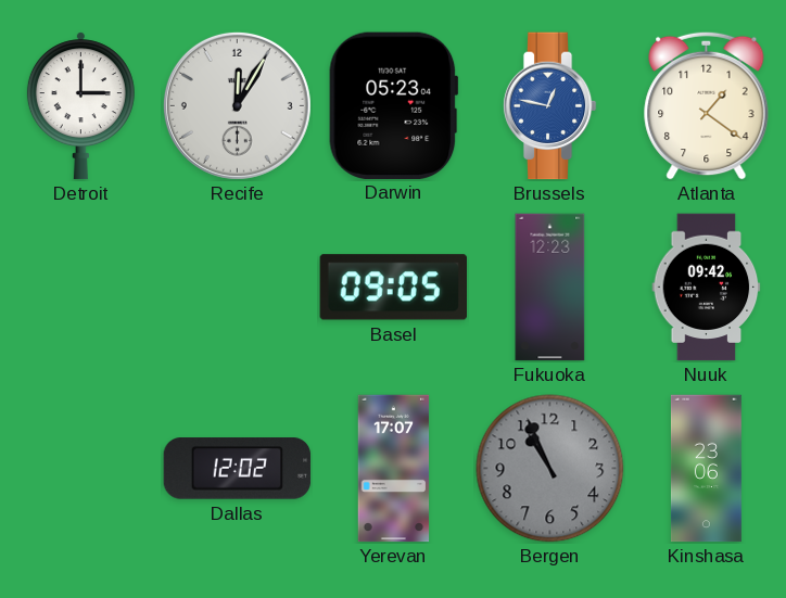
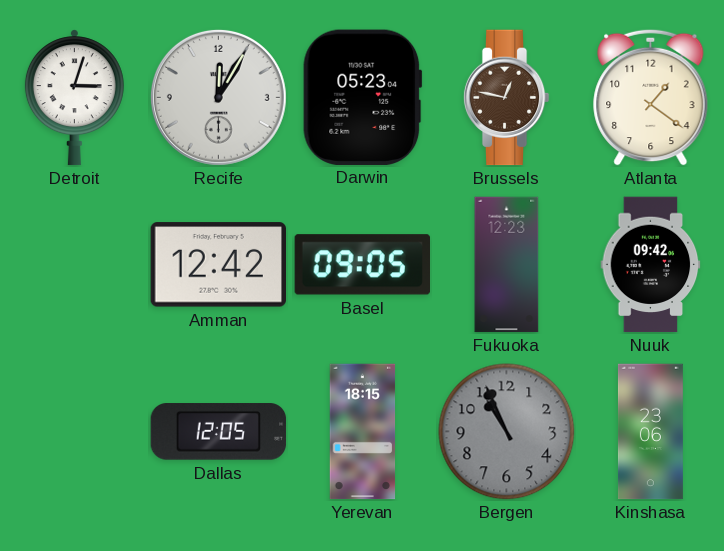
Detroit: 3:00 -> 3:03
Brussels dial: blue -> brown
Amman: none -> 12:42
Dallas: 12:02 -> 12:05
Yerevan: 17:07 -> 18:15
